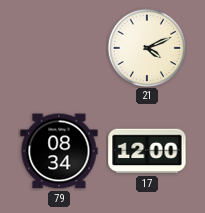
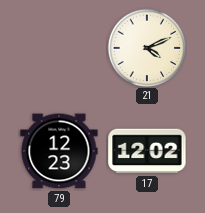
79: 08:34 -> 12:23
17: 12:00 -> 12:02
